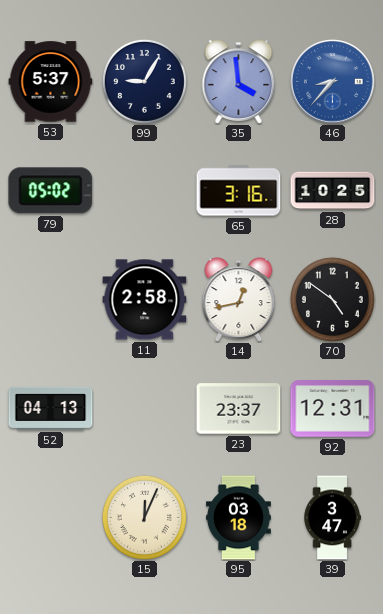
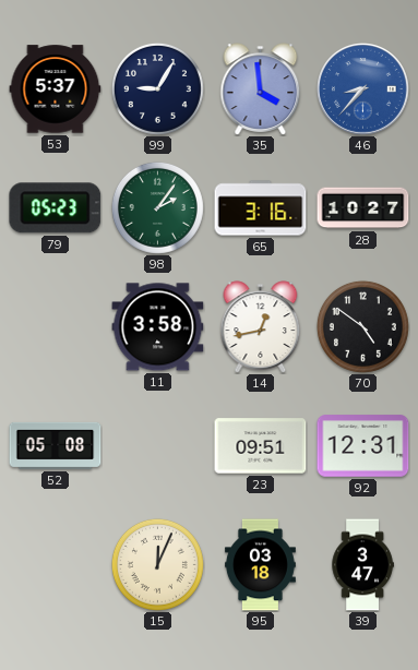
79: 05:02 -> 05:23
98: none -> 2:06
28: 10:25 -> 10:27
11: 2:58 -> 3:58
52: 04:13 -> 05:08
23: 23:37 -> 09:51
